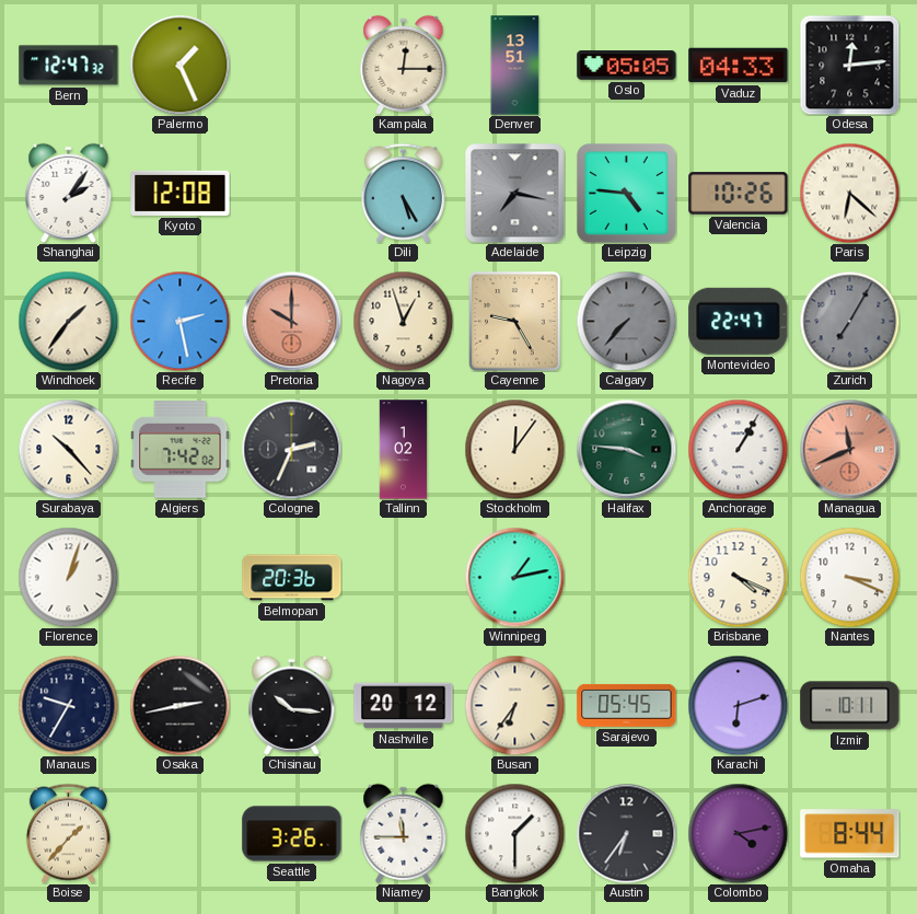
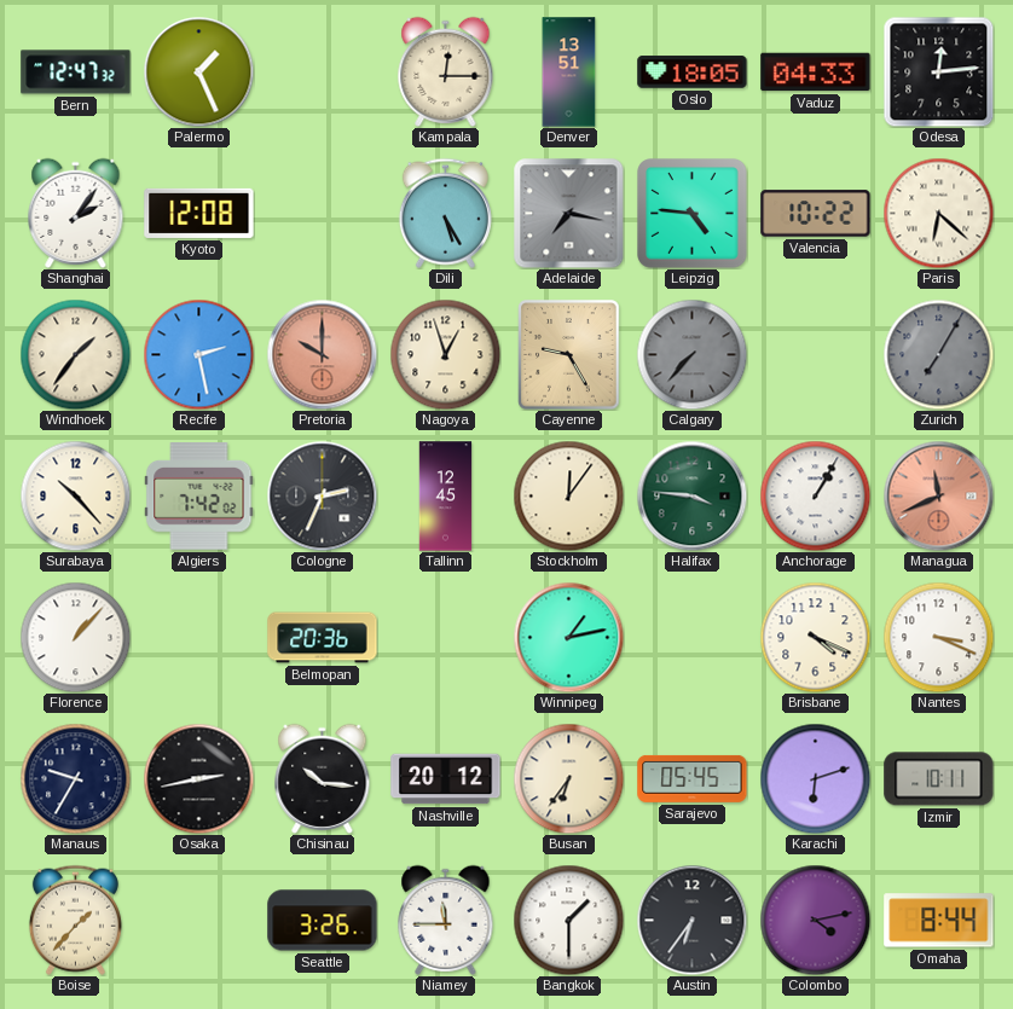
Oslo: 05:05 -> 18:05
Valencia: 10:26 -> 10:22
Montevideo: 22:47 -> none
Tallinn: 1:02 -> 12:45
Florence: 1:03 -> 1:07
